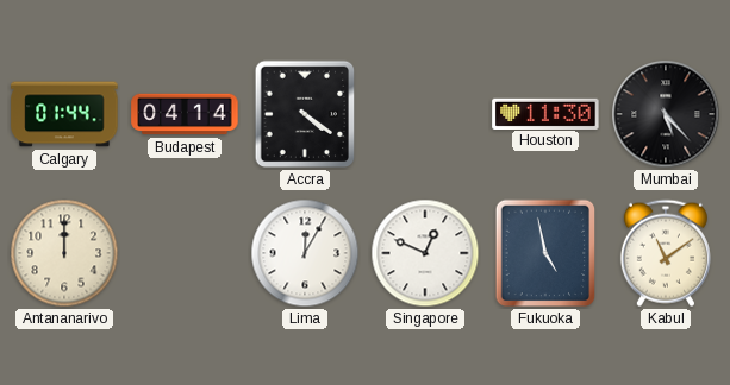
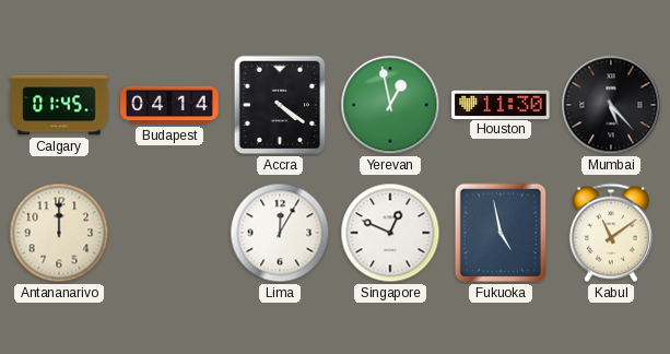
Calgary: 01:44 -> 01:45
Yerevan: none -> 12:58
